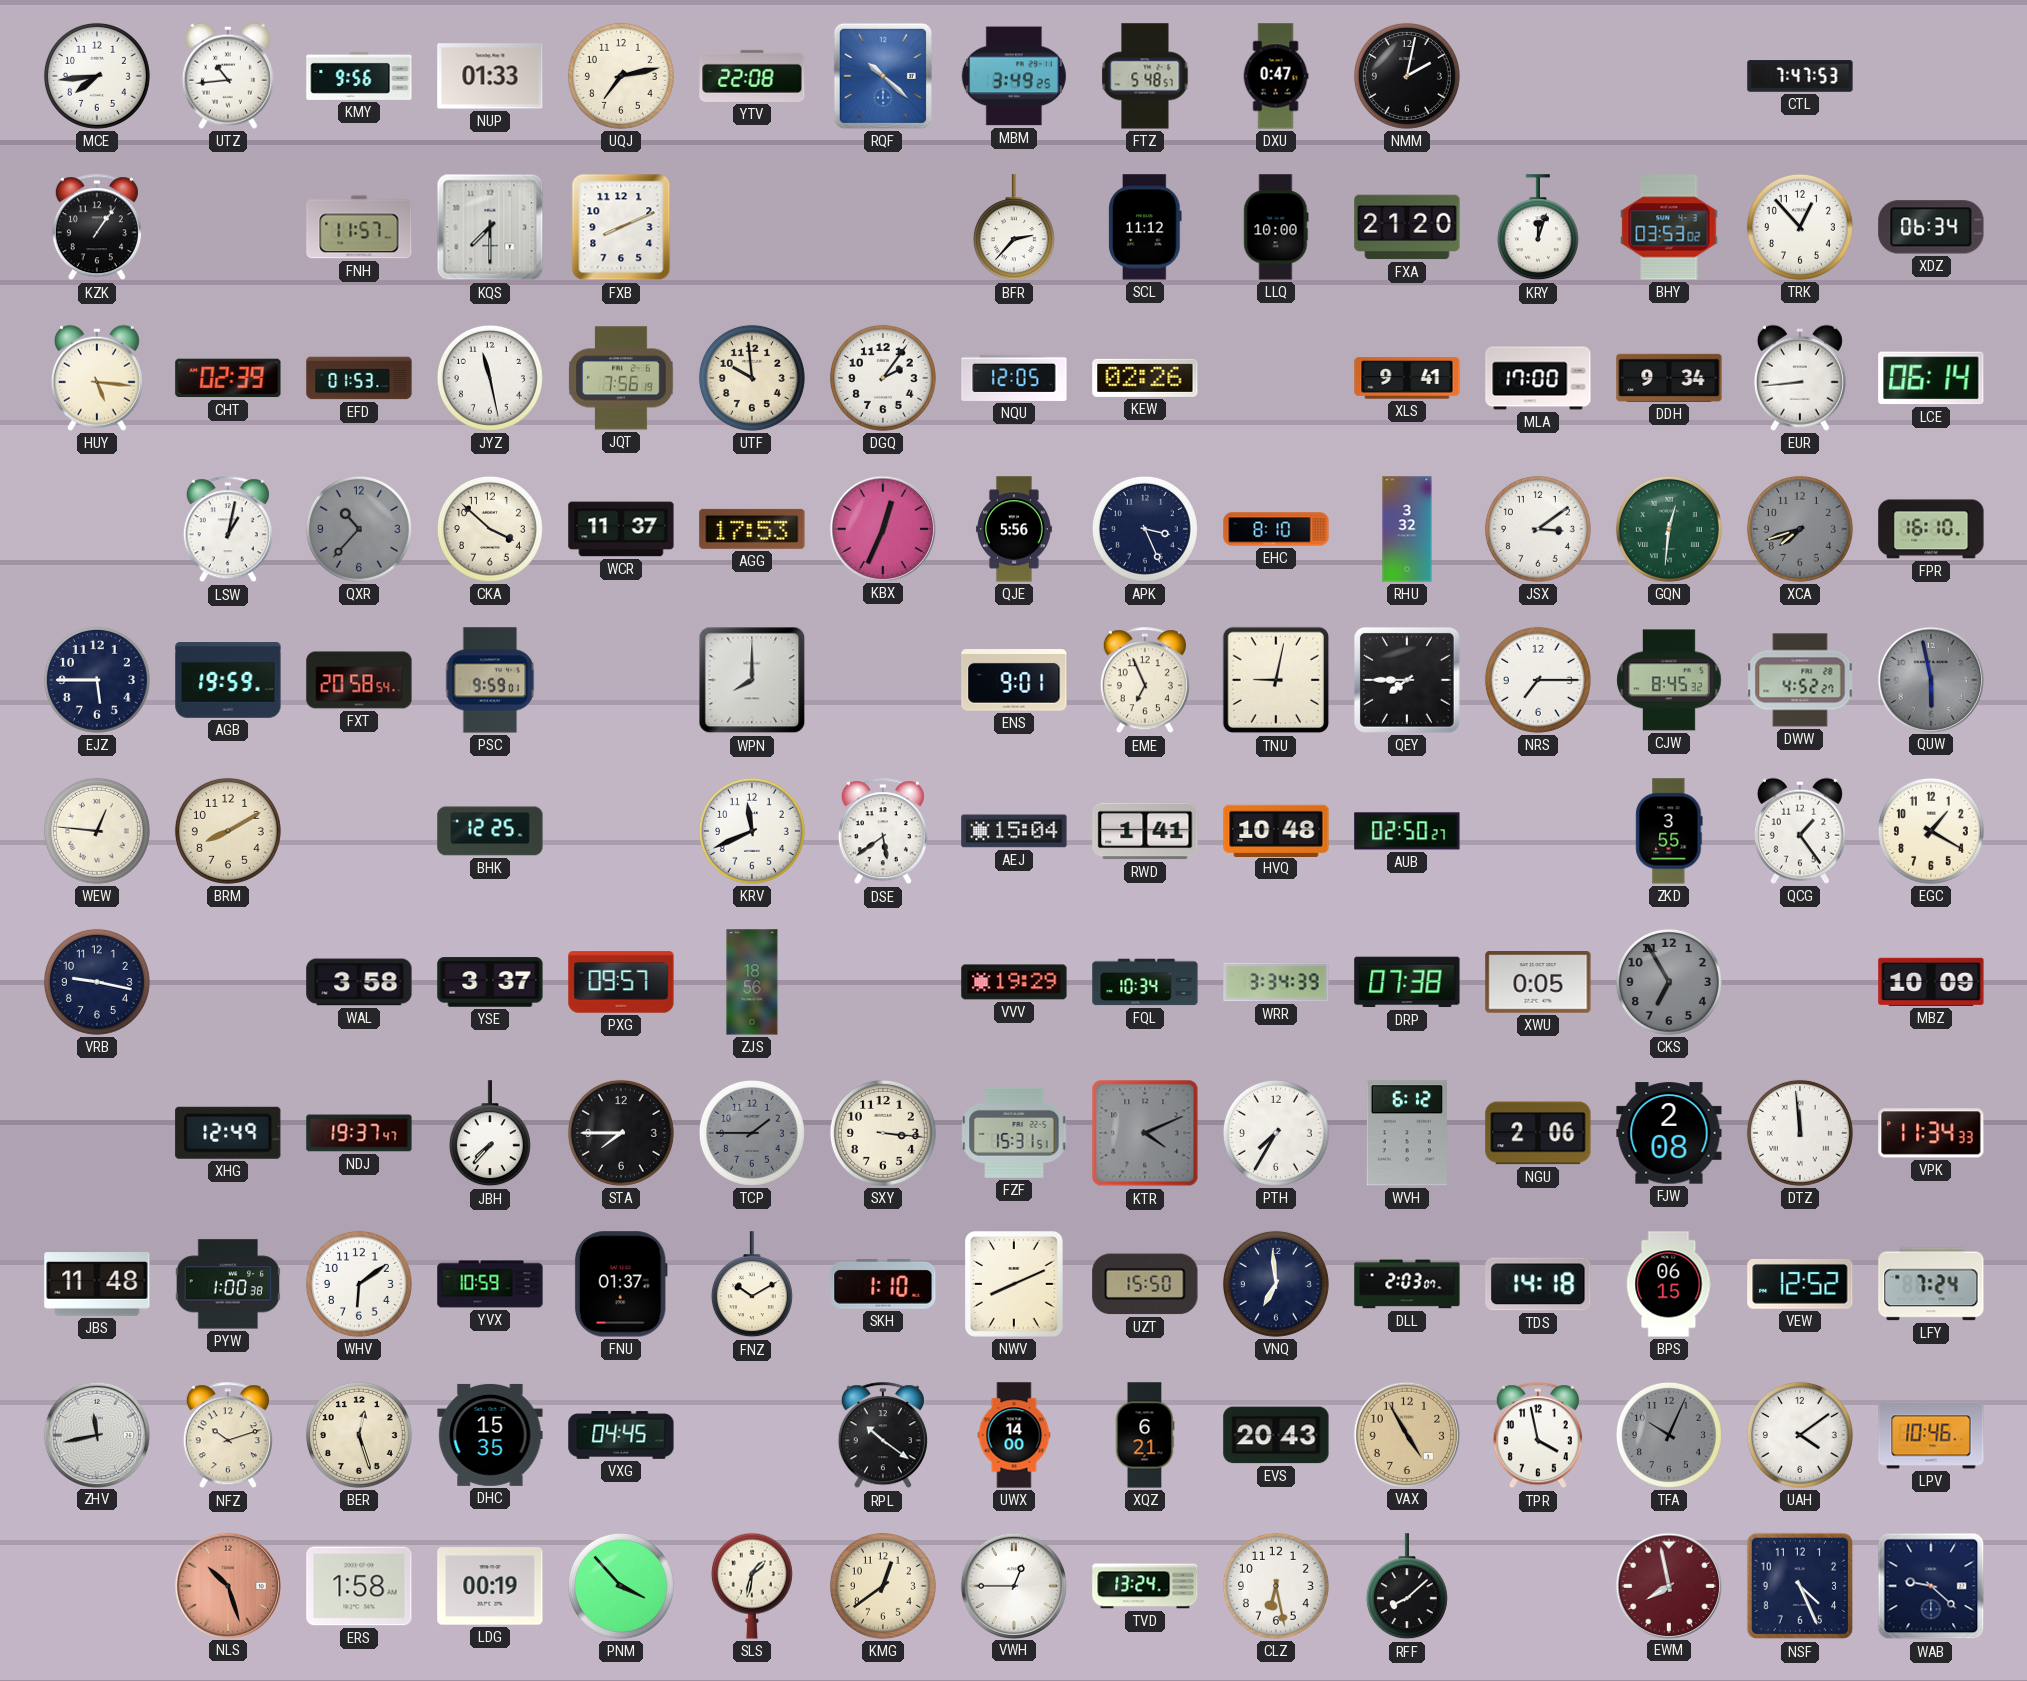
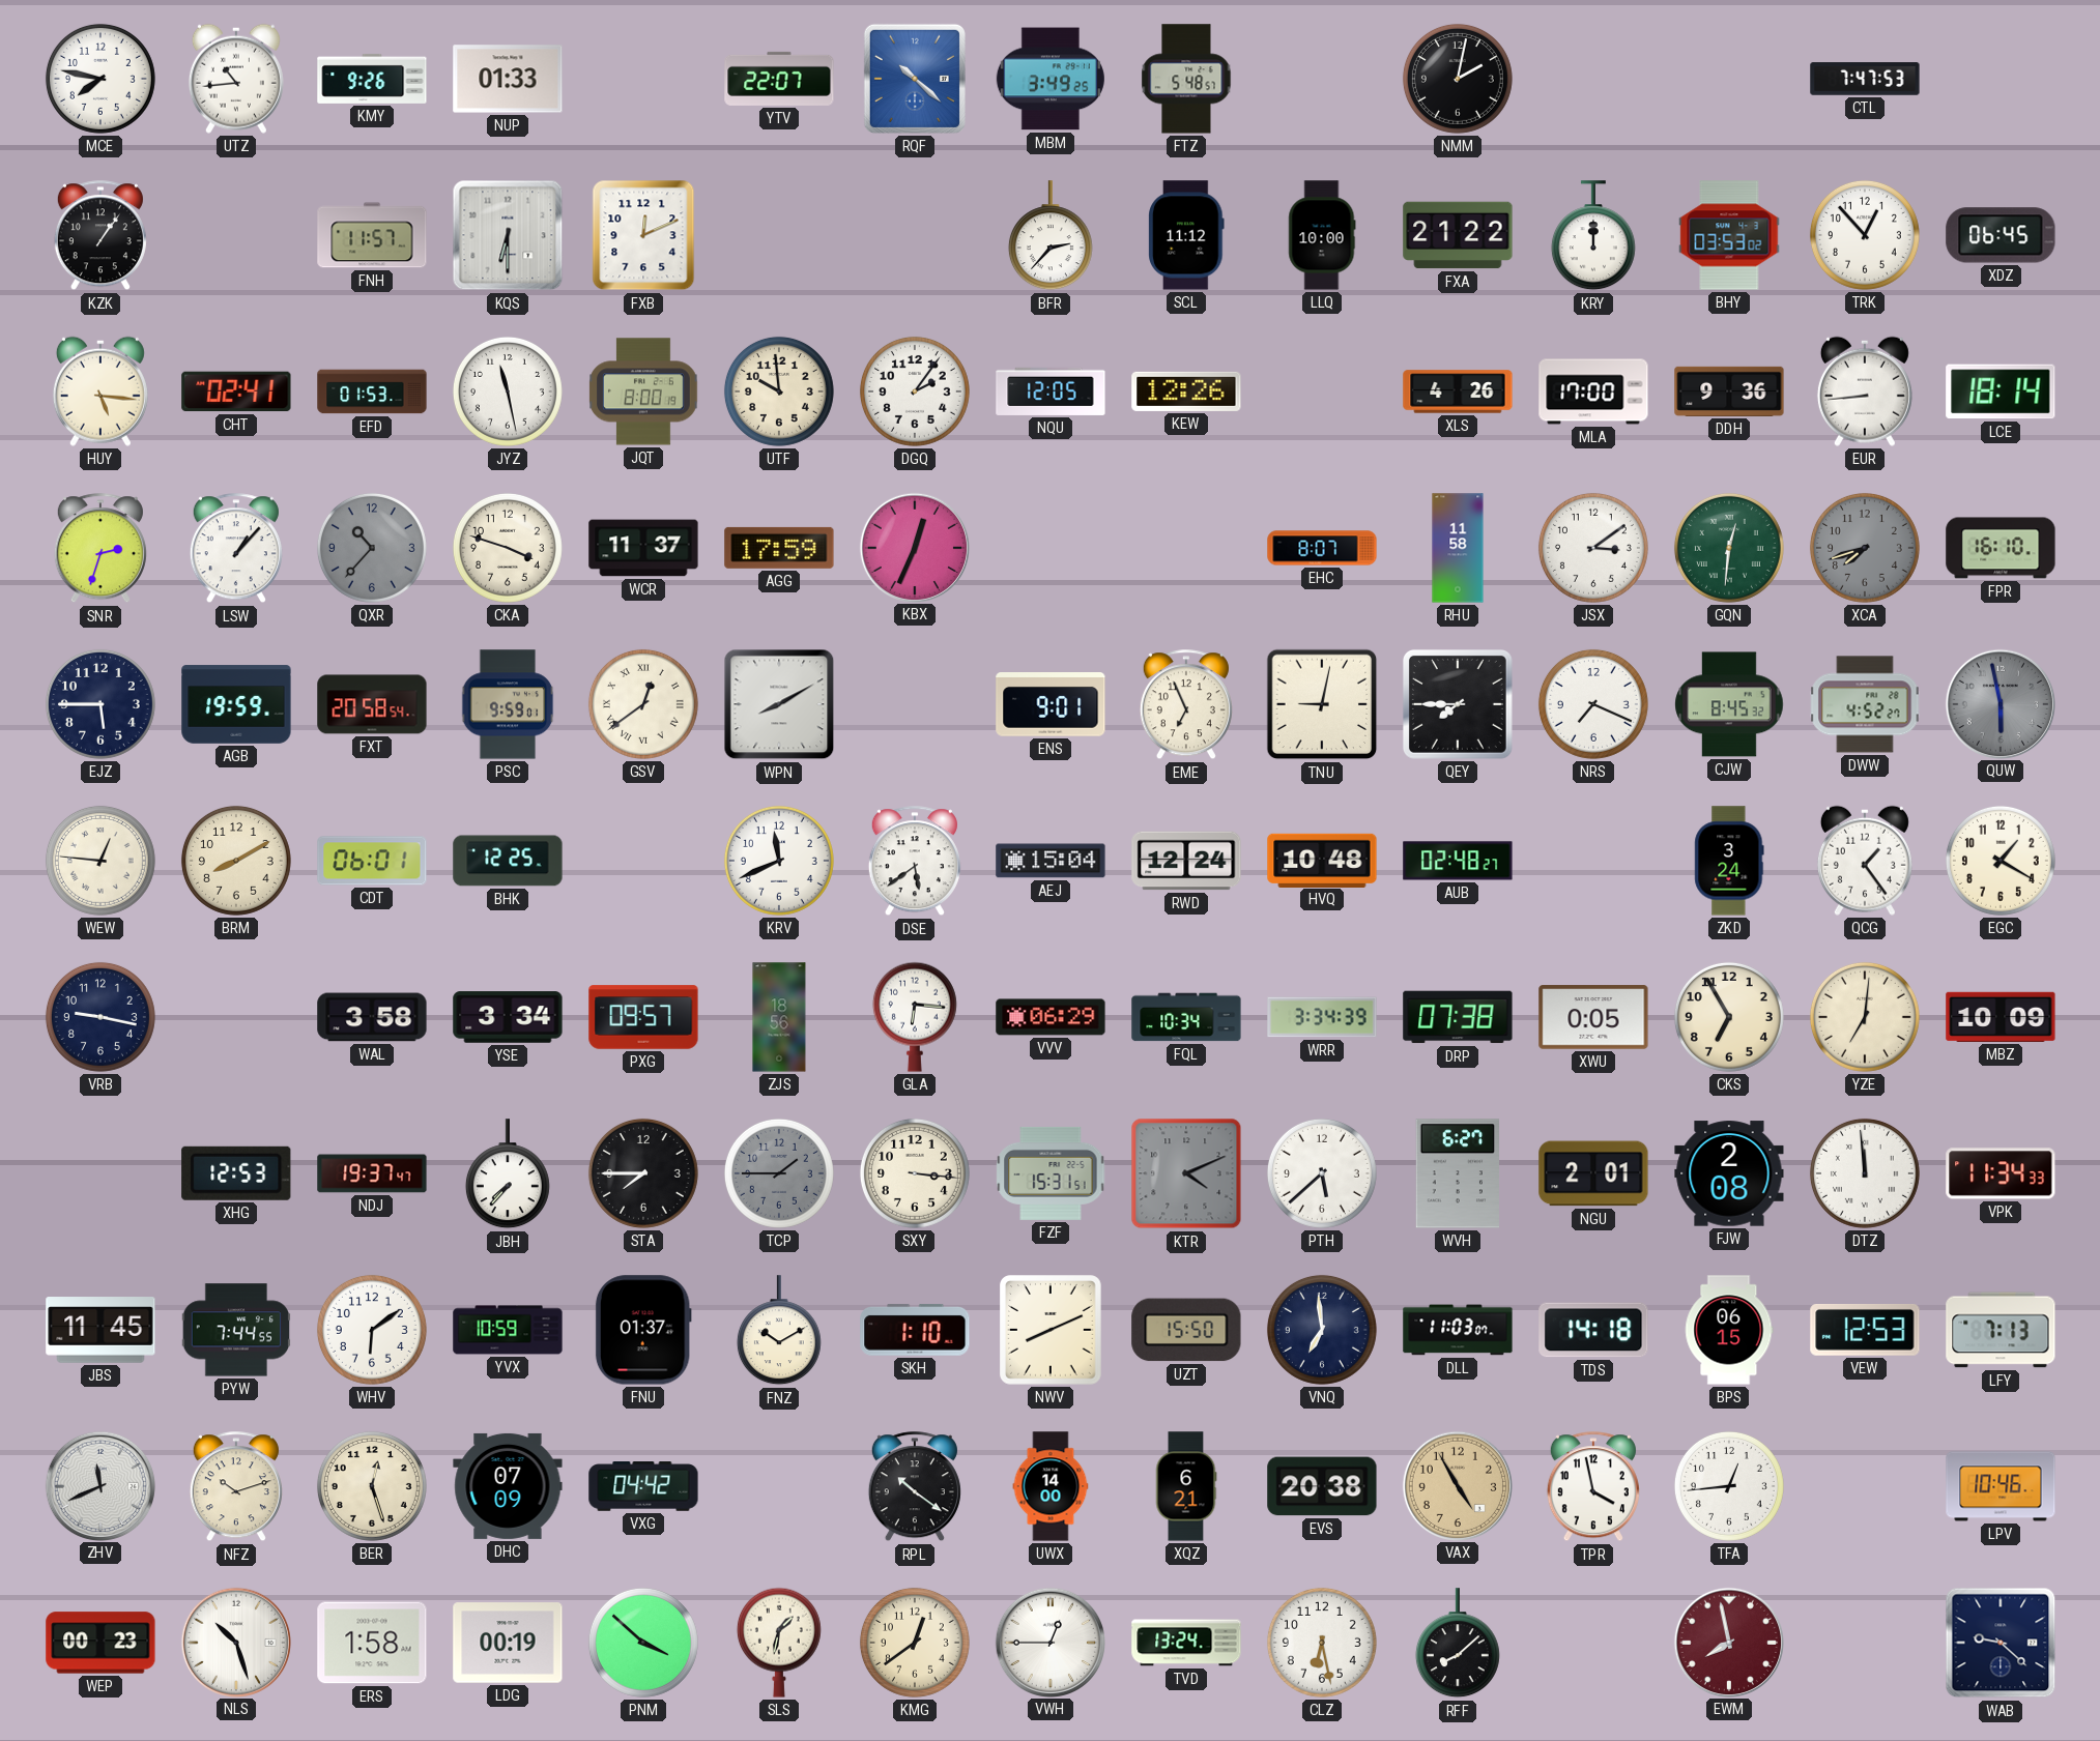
MCE: 7:44 -> 7:47
KMY: 9:56 -> 9:26
UQJ: 7:13 -> none
YTV: 22:08 -> 22:07
DXU: 0:47 -> none
KQS: 7:30 -> 6:30
FXB: 8:11 -> 12:11
FXA: 21:20 -> 21:22
KRY: 12:03 -> 12:00
XDZ: 06:34 -> 06:45
CHT: 02:39 -> 02:41
JQT: 7:56 -> 8:00
KEW: 02:26 -> 12:26
XLS: 9:41 -> 4:26
DDH: 9:34 -> 9:36
LCE: 06:14 -> 18:14
SNR: none -> 2:33
LSW: 1:02 -> 1:07
CKA: 3:52 -> 3:48
AGG: 17:53 -> 17:59
QJE: 5:56 -> none
APK: 3:26 -> none
EHC: 8:10 -> 8:07
RHU: 3:32 -> 11:58
GSV: none -> 12:39
WPN: 8:00 -> 8:10
NRS: 7:15 -> 7:19
CDT: none -> 06:01
RWD: 1:41 -> 12:24
AUB: 02:50 -> 02:48
ZKD: 3:55 -> 3:24
YSE: 3:37 -> 3:34
GLA: none -> 6:16
VVV: 19:29 -> 06:29
CKS dial: grey -> cream
YZE: none -> 7:01
XHG: 12:49 -> 12:53
PTH: 7:35 -> 5:38
WVH: 6:12 -> 6:27
NGU: 2:06 -> 2:01
JBS: 11:48 -> 11:45
PYW: 1:00 -> 7:44
DLL: 2:03 -> 11:03
VEW: 12:52 -> 12:53
LFY: 7:24 -> 7:13
ZHV: 11:43 -> 11:41
DHC: 15:35 -> 07:09
VXG: 04:45 -> 04:42
EVS: 20:43 -> 20:38
TFA: 10:04 -> 12:44
TFA dial: grey -> white
UAH: 4:09 -> none
WEP: none -> 00:23
NLS dial: salmon -> white
PNM: 3:53 -> 3:52
NSF: 4:26 -> none
